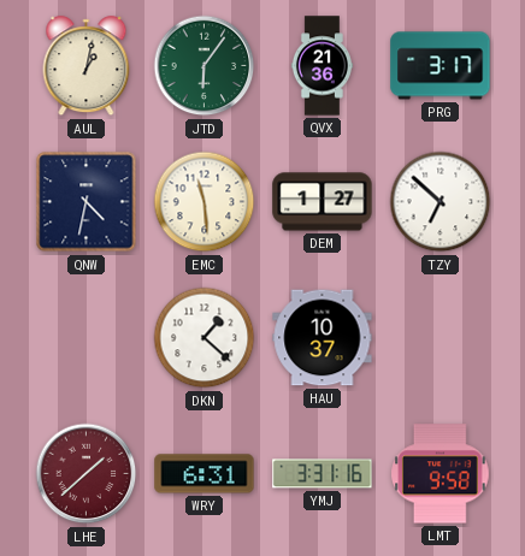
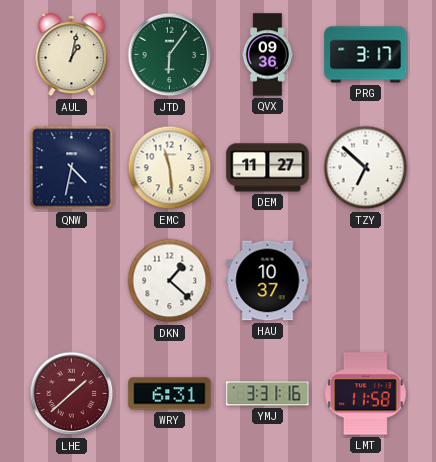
QVX: 21:36 -> 09:36
DEM: 1:27 -> 11:27
LMT: 9:58 -> 11:58
